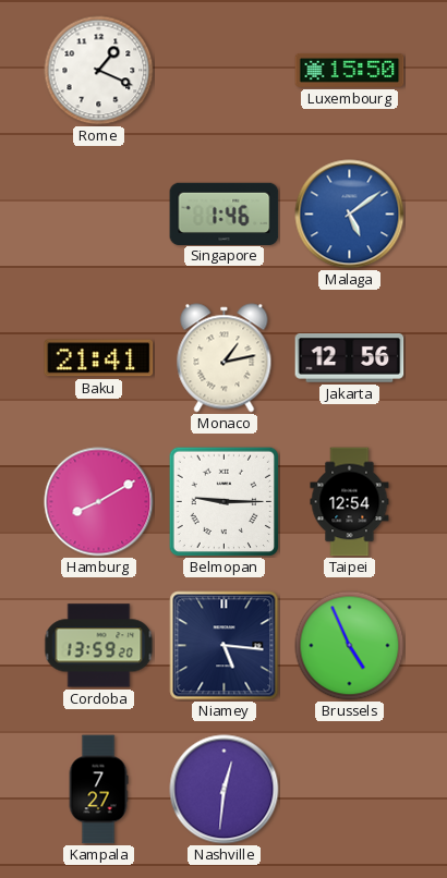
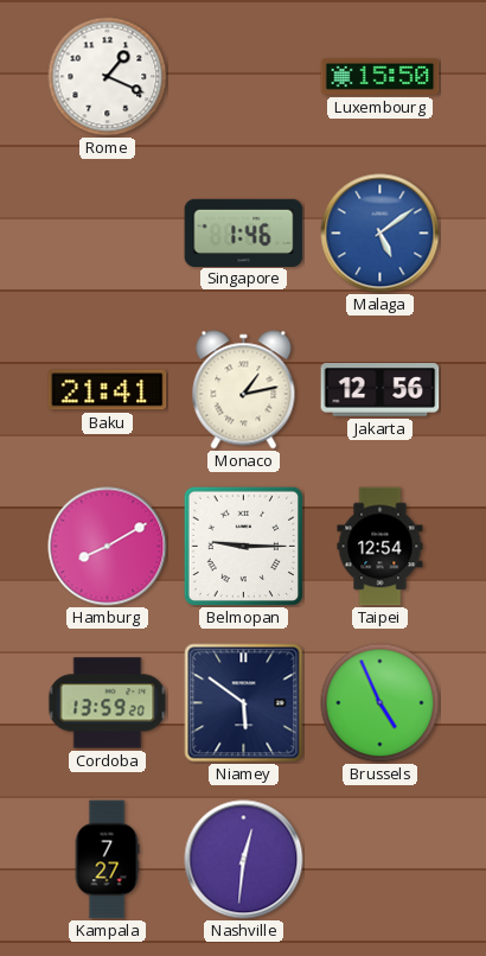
Niamey: 5:16 -> 5:51
